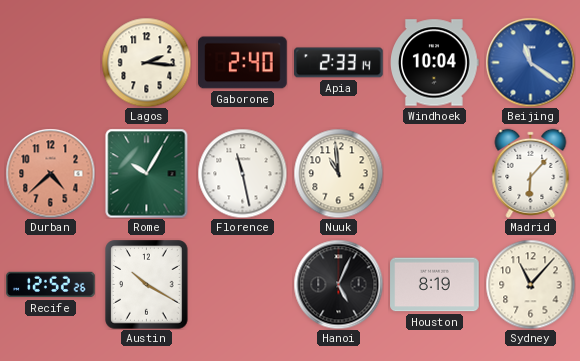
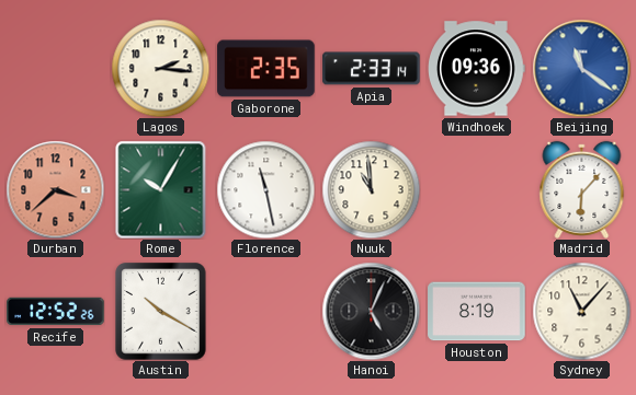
Gaborone: 2:40 -> 2:35
Windhoek: 10:04 -> 09:36
Durban: 4:38 -> 3:38
